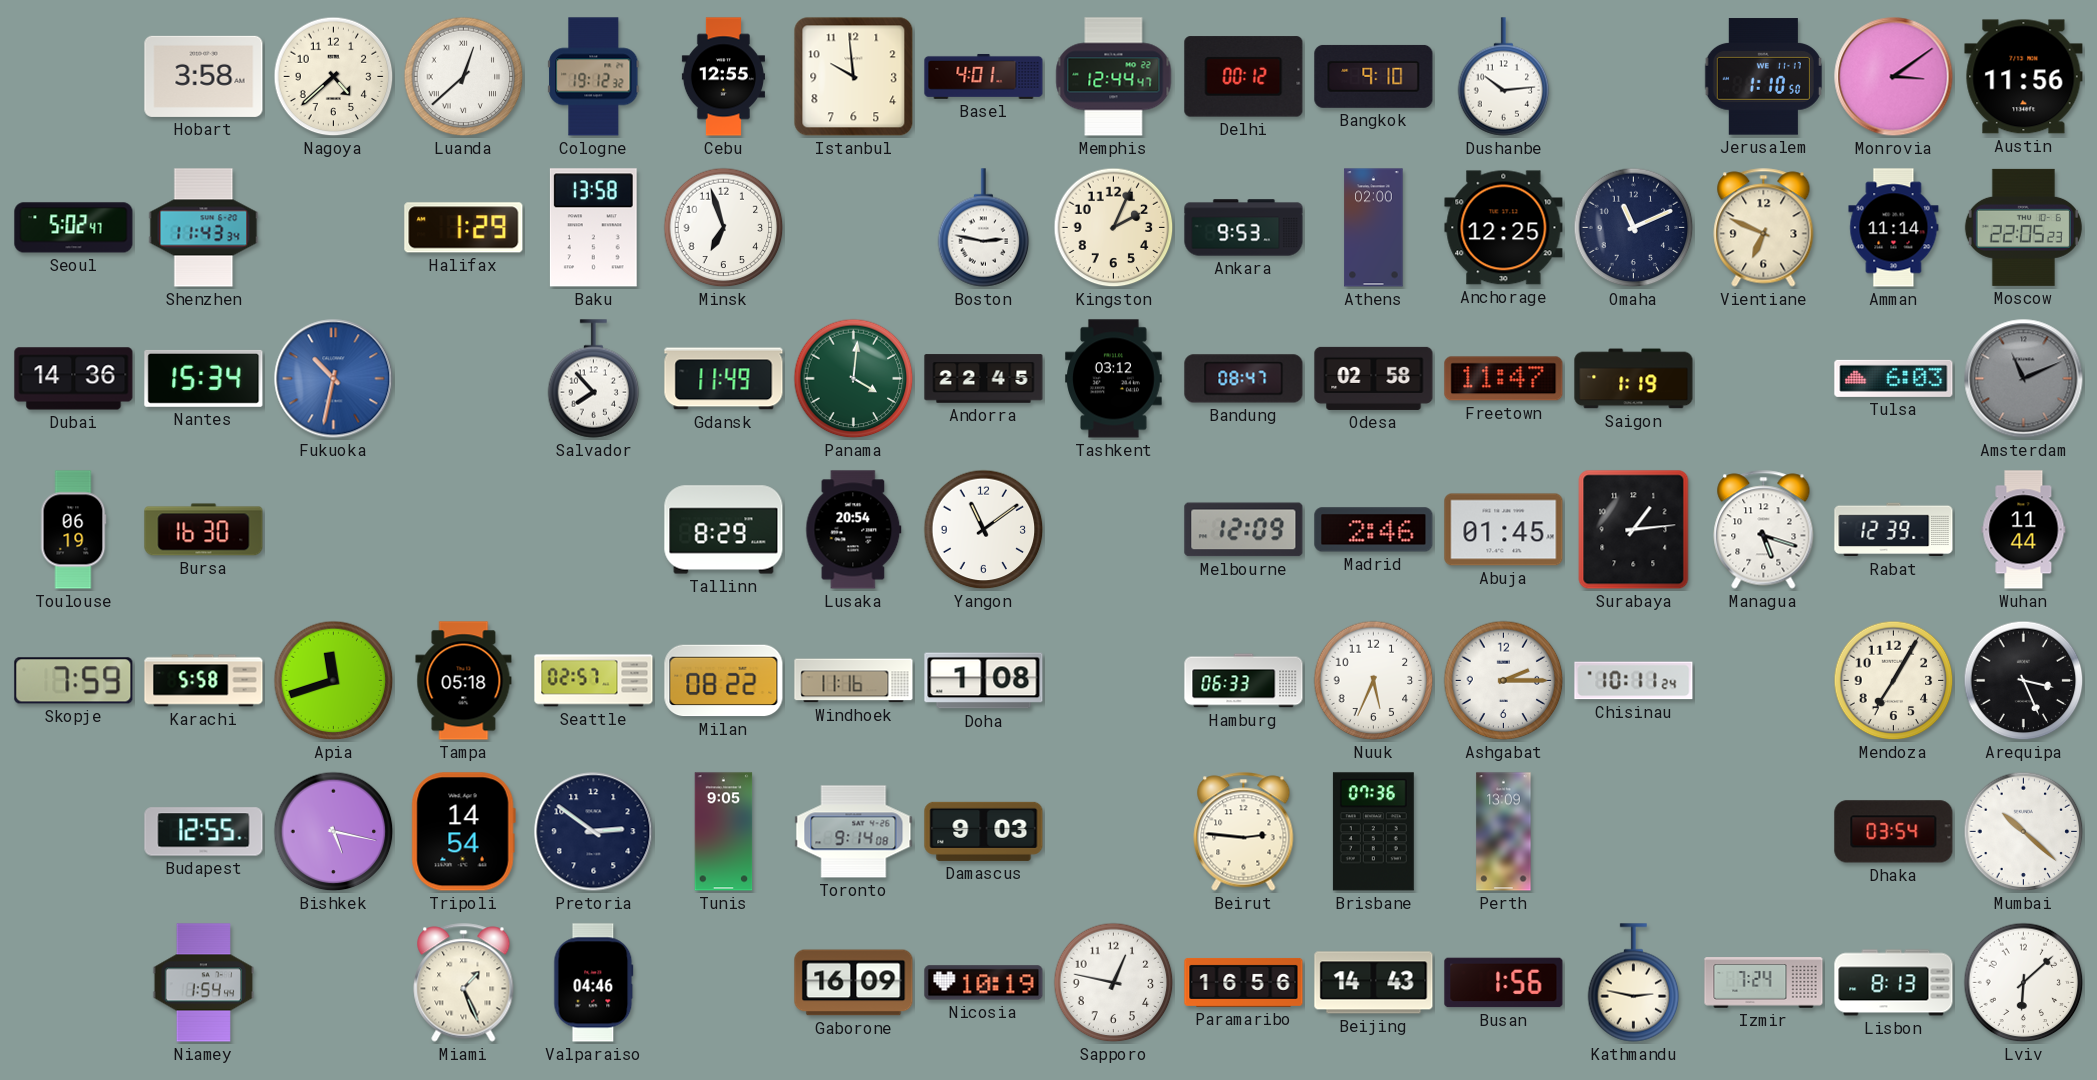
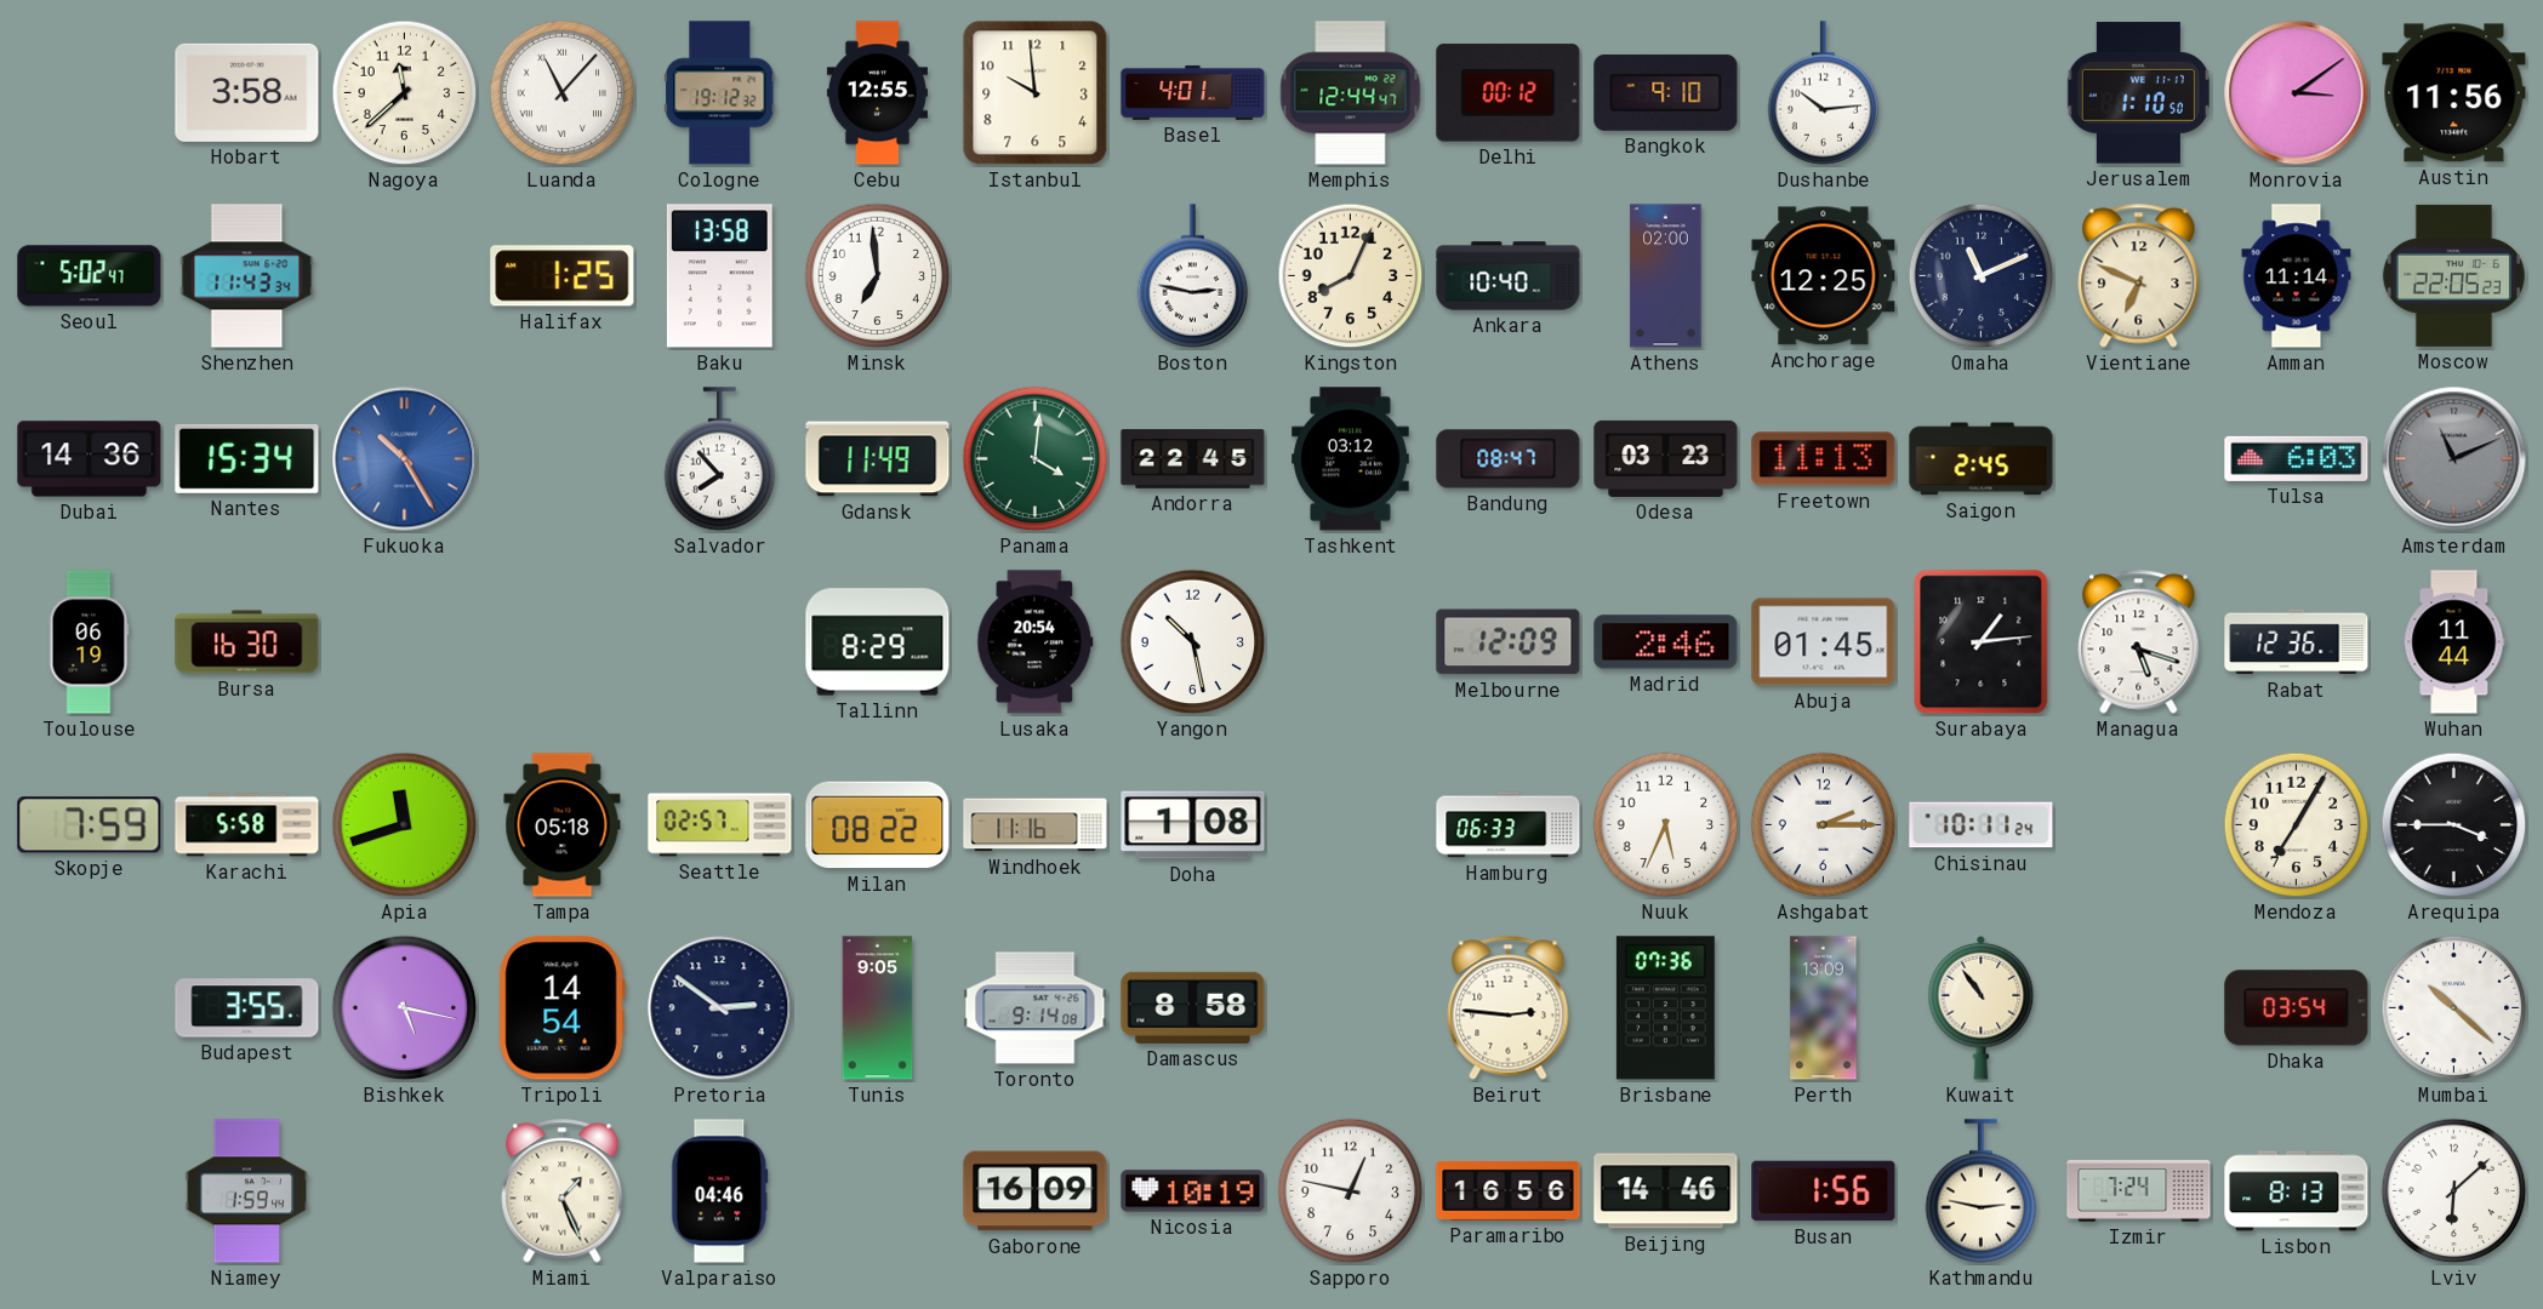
Nagoya: 4:38 -> 11:38
Luanda: 12:38 -> 11:07
Halifax: 1:29 -> 1:25
Minsk: 6:57 -> 6:59
Kingston: 2:04 -> 8:04
Ankara: 9:53 -> 10:40
Fukuoka: 10:32 -> 10:25
Odesa: 02:58 -> 03:23
Freetown: 11:47 -> 11:13
Saigon: 1:19 -> 2:45
Yangon: 11:09 -> 10:28
Rabat: 12:39 -> 12:36
Arequipa: 3:26 -> 3:45
Budapest: 12:55 -> 3:55
Damascus: 9:03 -> 8:58
Kuwait: none -> 10:54
Niamey: 1:54 -> 1:59
Beijing: 14:43 -> 14:46
